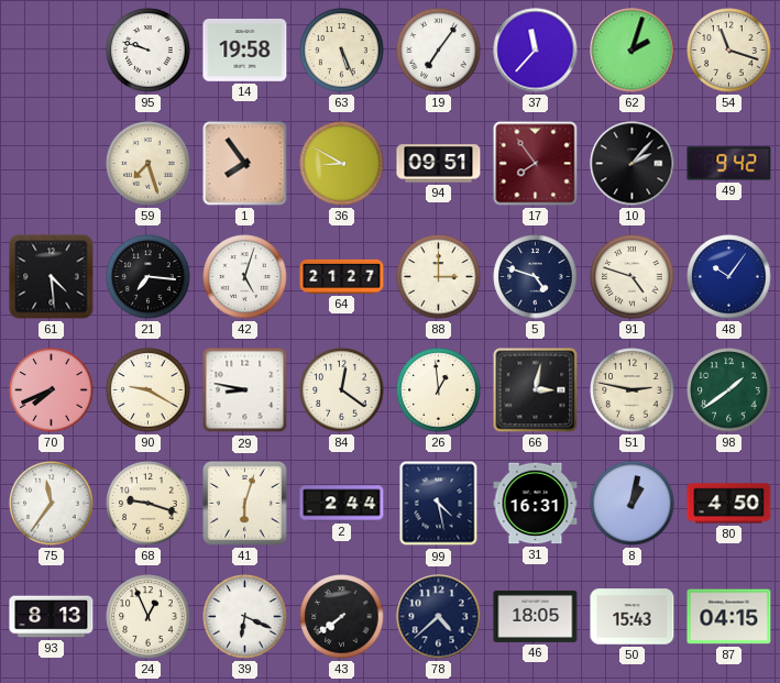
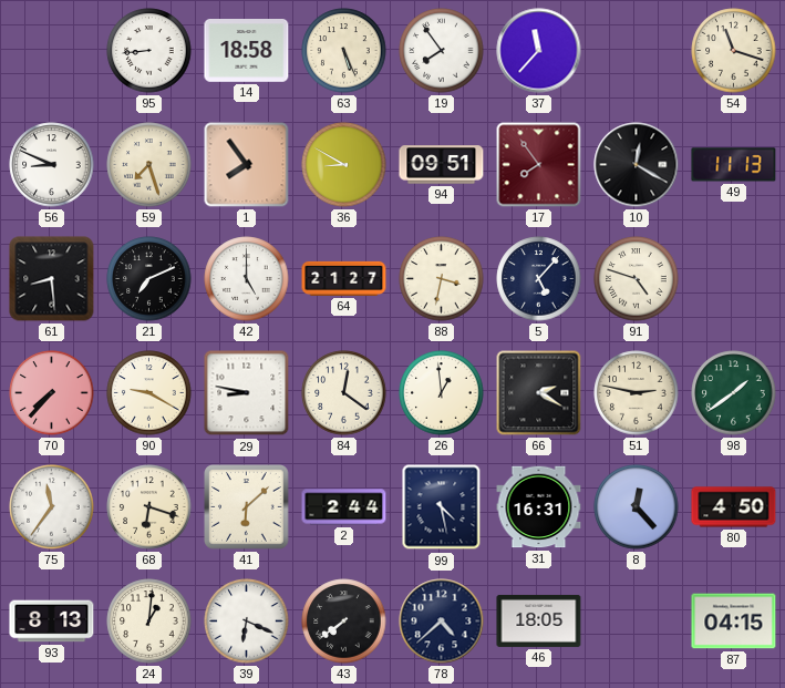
95: 9:48 -> 8:44
14: 19:58 -> 18:58
19: 7:06 -> 7:54
62: 2:03 -> none
56: none -> 8:49
10: 2:07 -> 12:20
49: 9:42 -> 11:13
61: 4:29 -> 8:29
21: 7:16 -> 7:11
42: 5:03 -> 5:00
88: 3:00 -> 3:32
5: 4:48 -> 5:07
48: 10:06 -> none
70: 7:41 -> 7:37
66: 3:02 -> 2:20
68: 9:18 -> 6:18
41: 6:03 -> 6:08
8: 1:02 -> 12:23
24: 12:56 -> 1:01
50: 15:43 -> none
